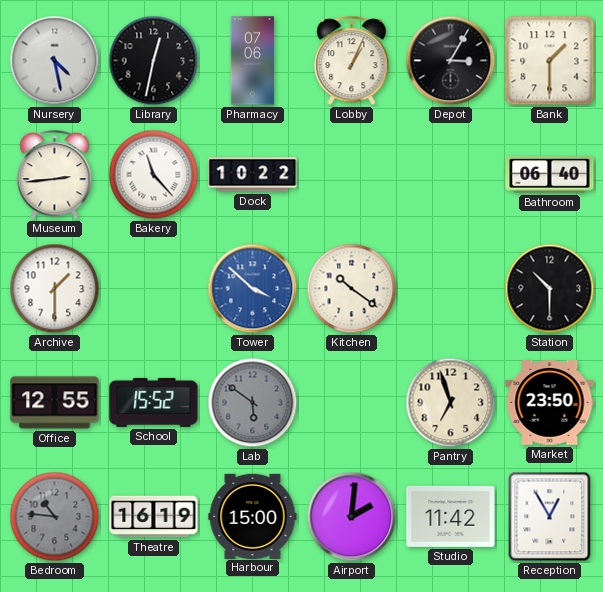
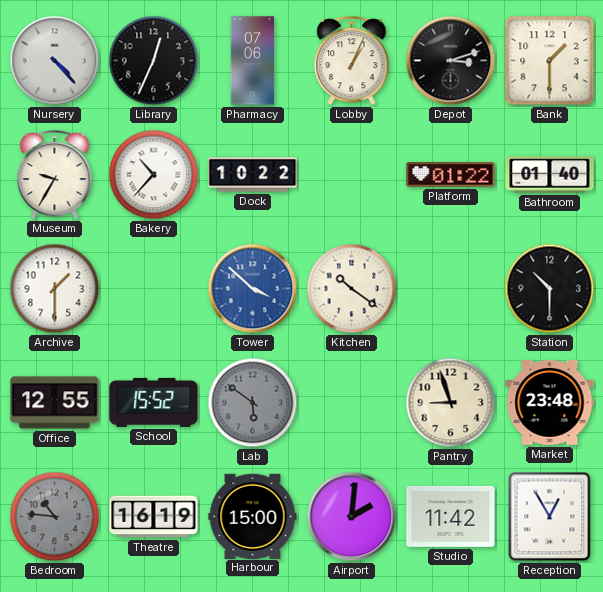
Nursery: 4:28 -> 4:23
Library: 12:32 -> 12:34
Depot: 3:05 -> 3:12
Museum: 2:44 -> 9:35
Bakery: 11:23 -> 10:37
Platform: none -> 01:22
Bathroom: 06:40 -> 01:40
Pantry: 6:57 -> 8:57
Market: 23:50 -> 23:48
